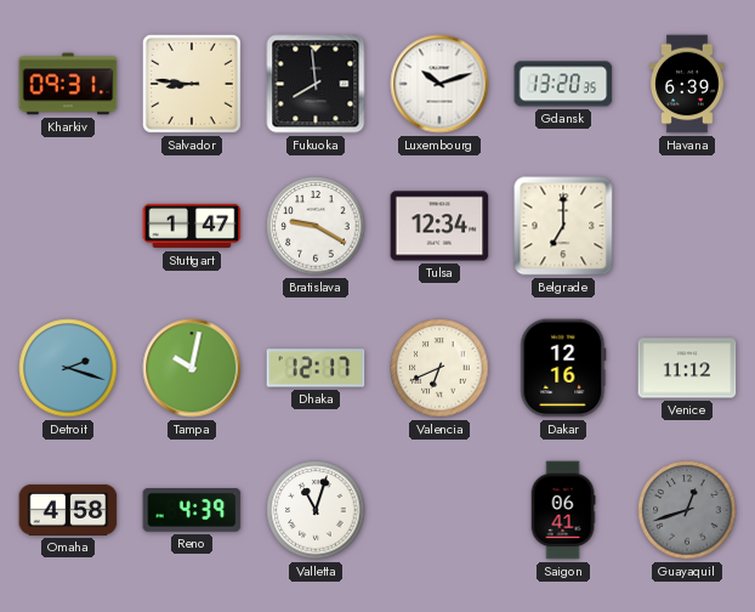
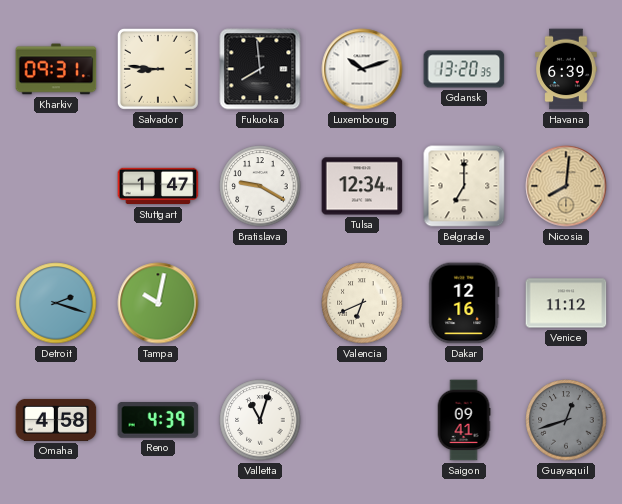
Nicosia: none -> 8:01
Dhaka: 12:17 -> none
Saigon: 06:41 -> 09:41
